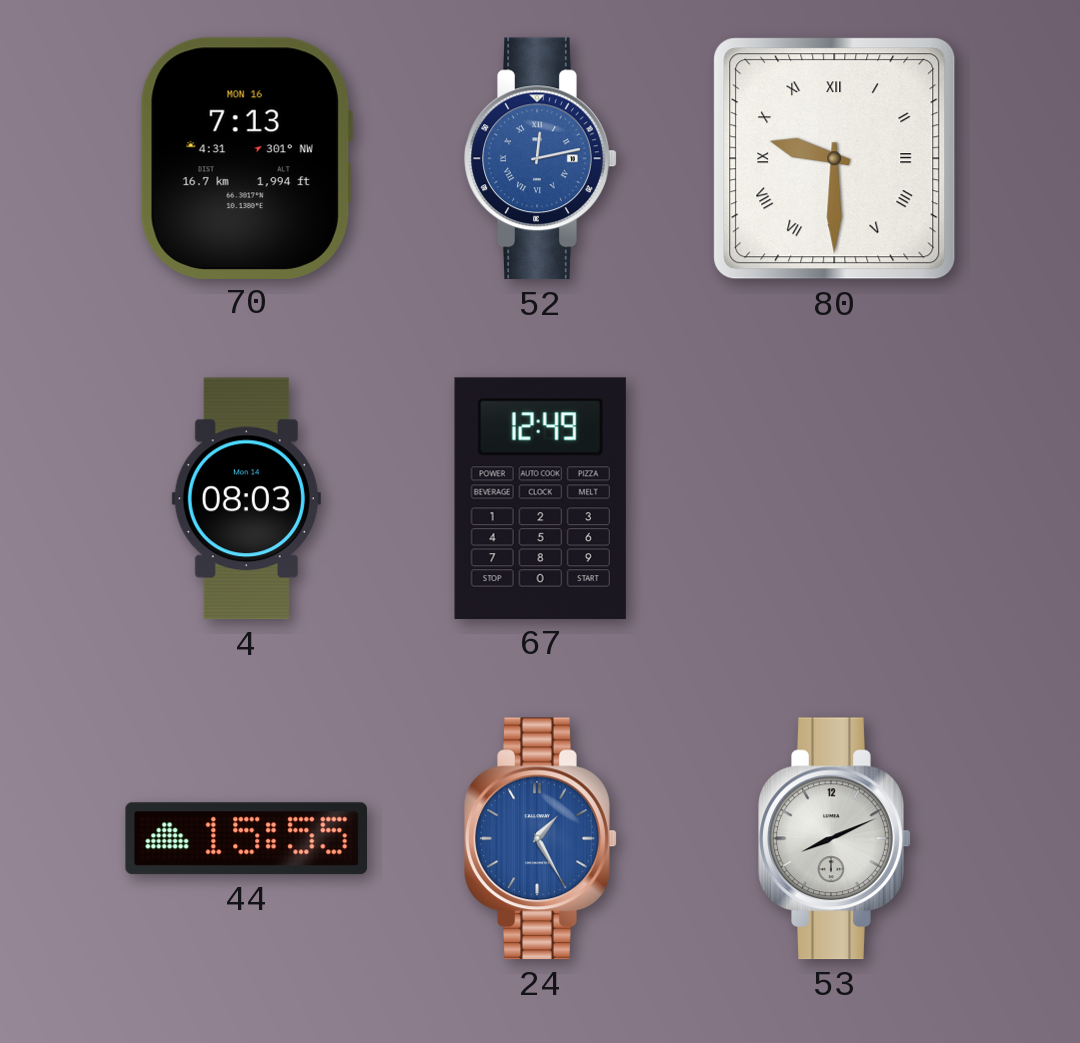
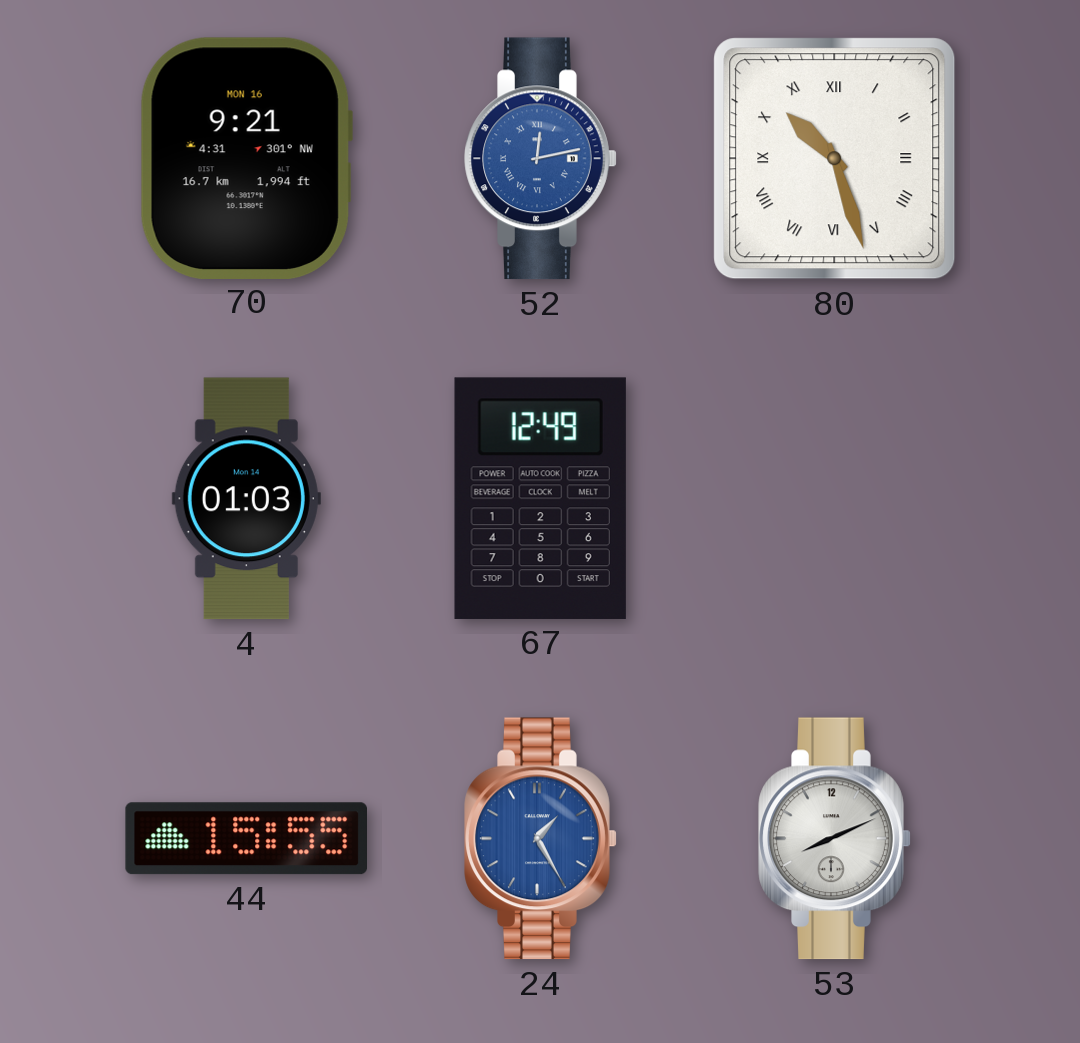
70: 7:13 -> 9:21
80: 9:30 -> 10:27
4: 08:03 -> 01:03
